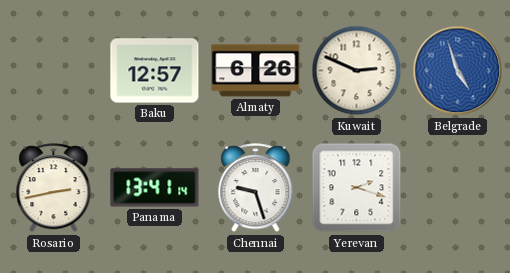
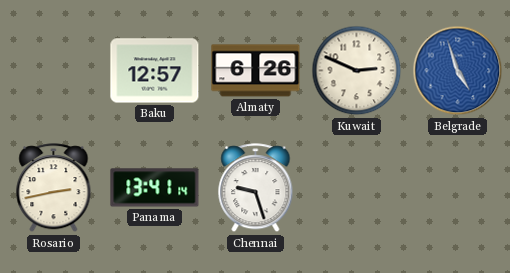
Yerevan: 2:18 -> none
